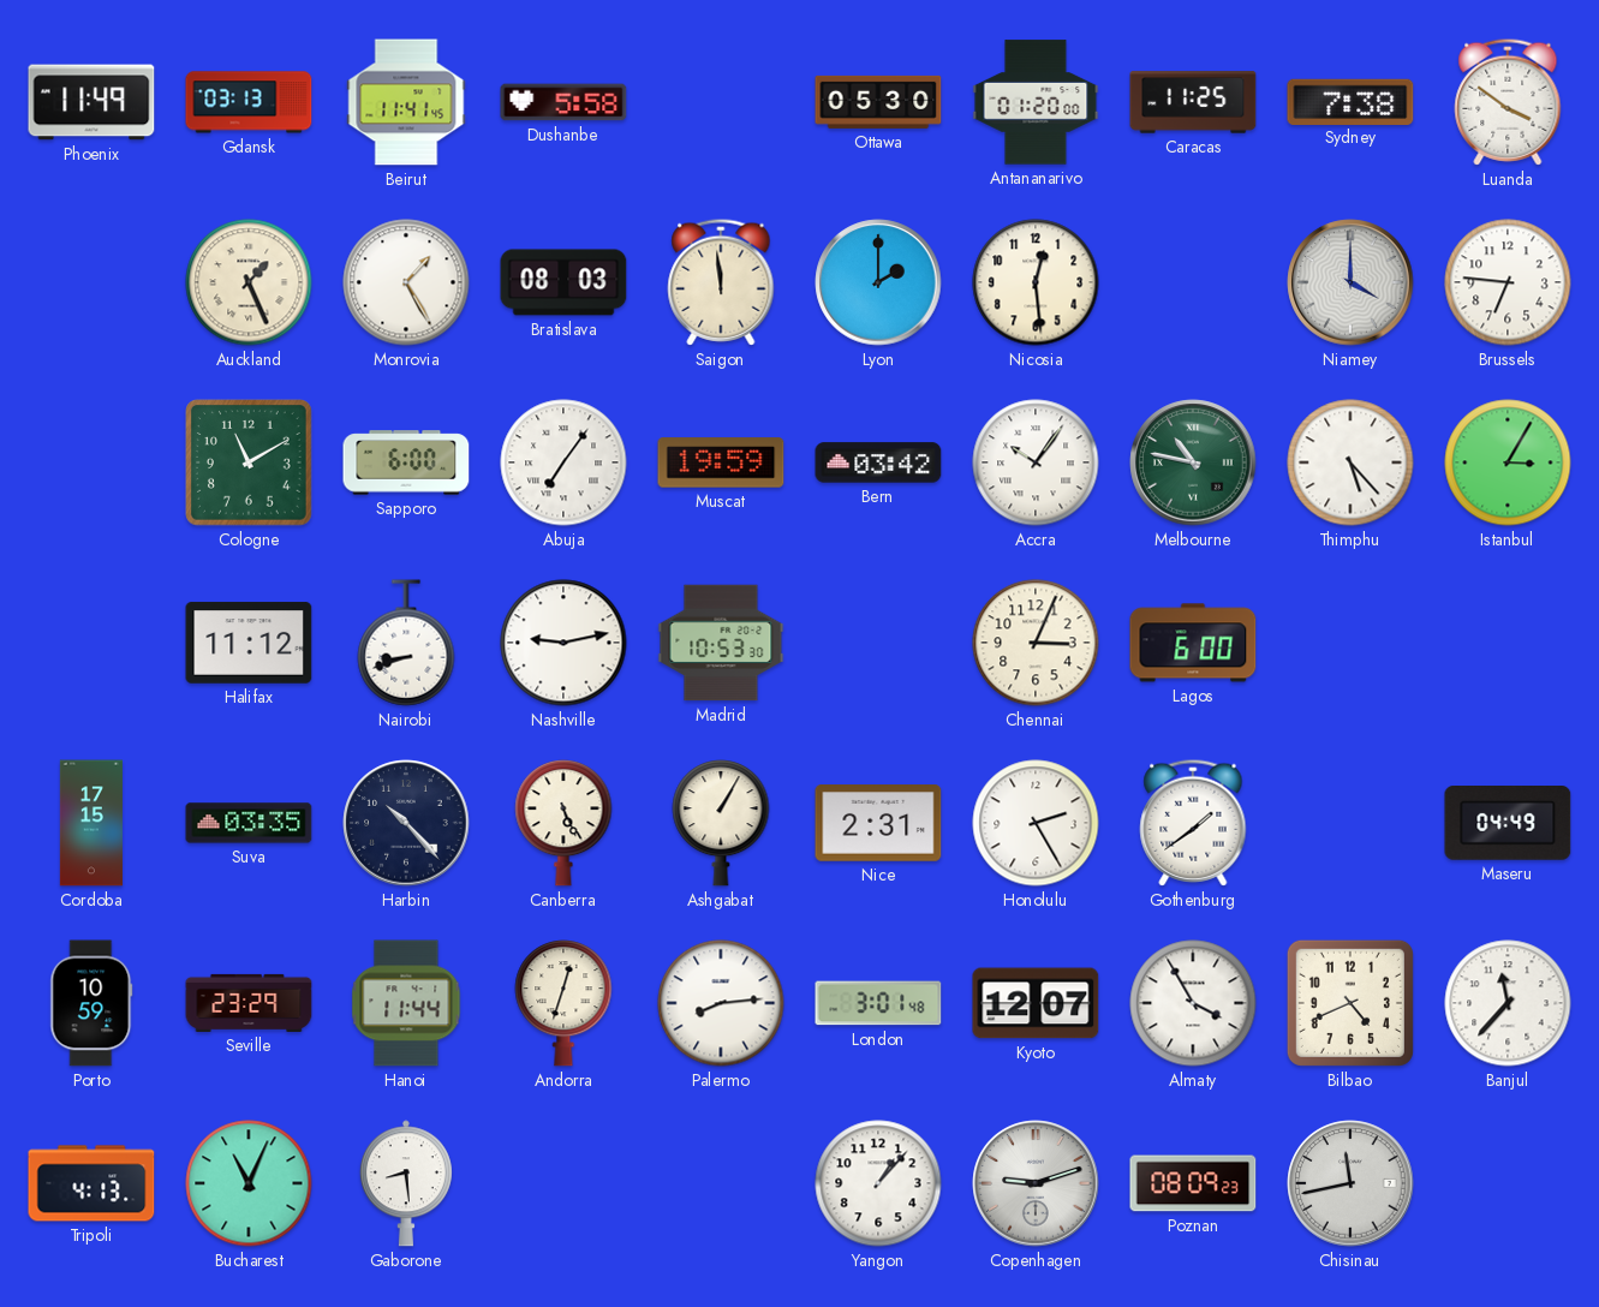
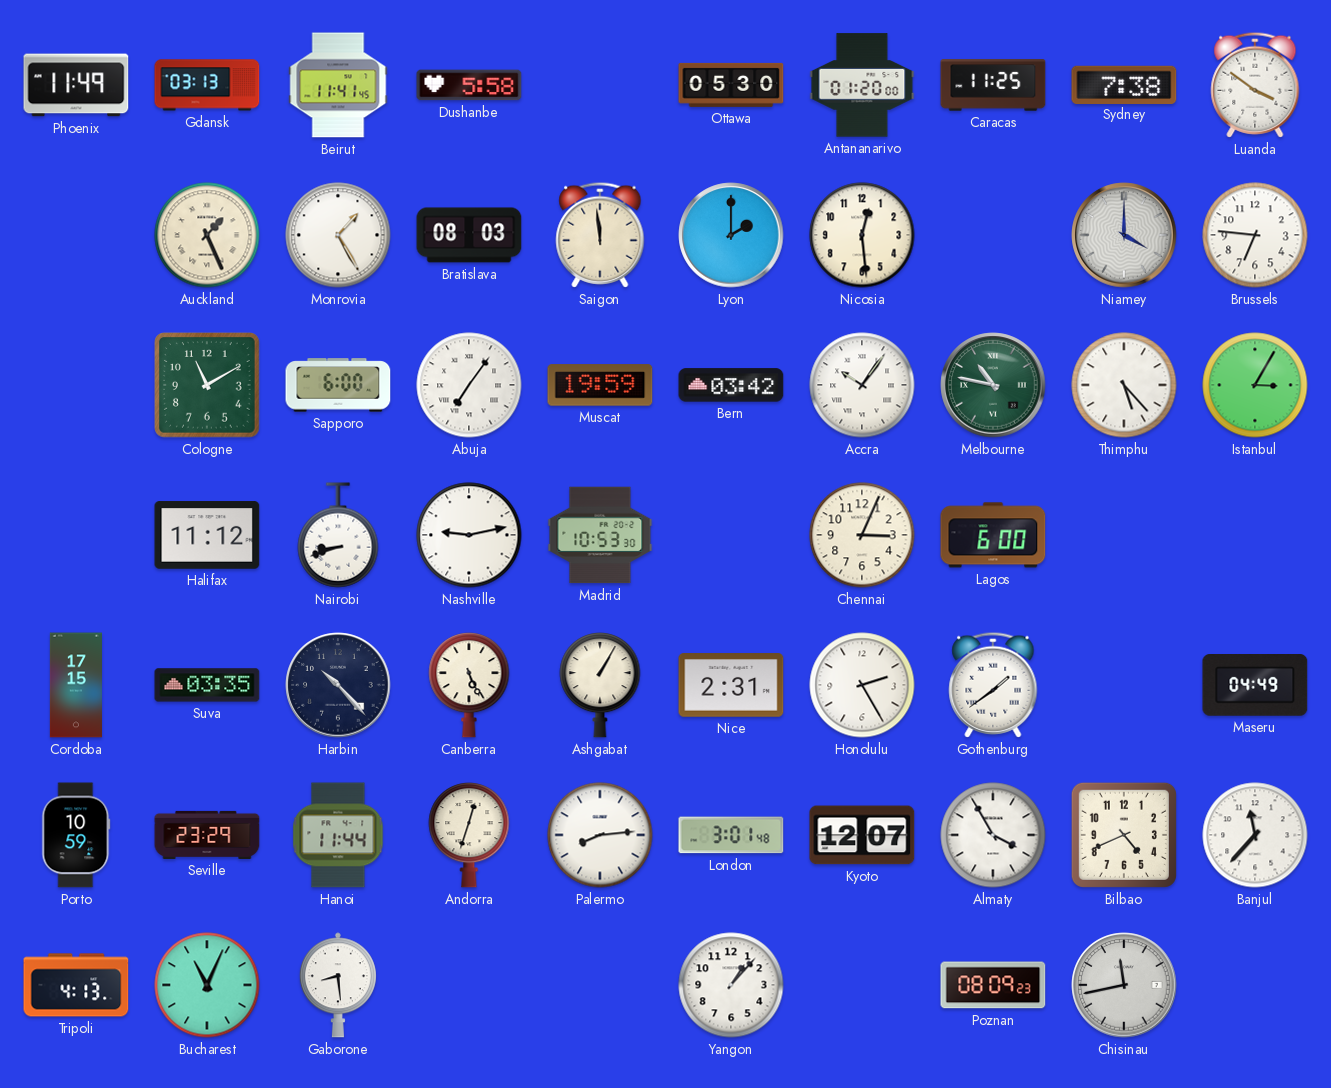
Copenhagen: 9:12 -> none
